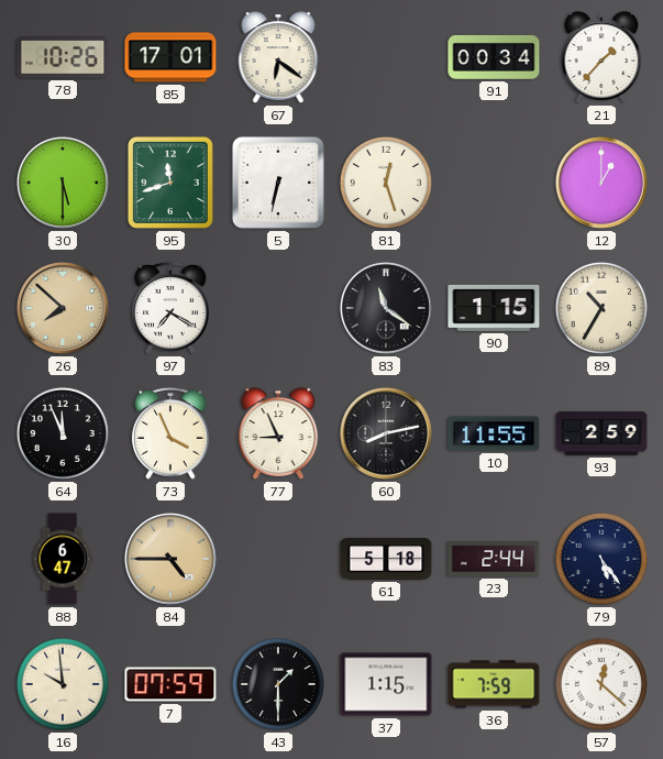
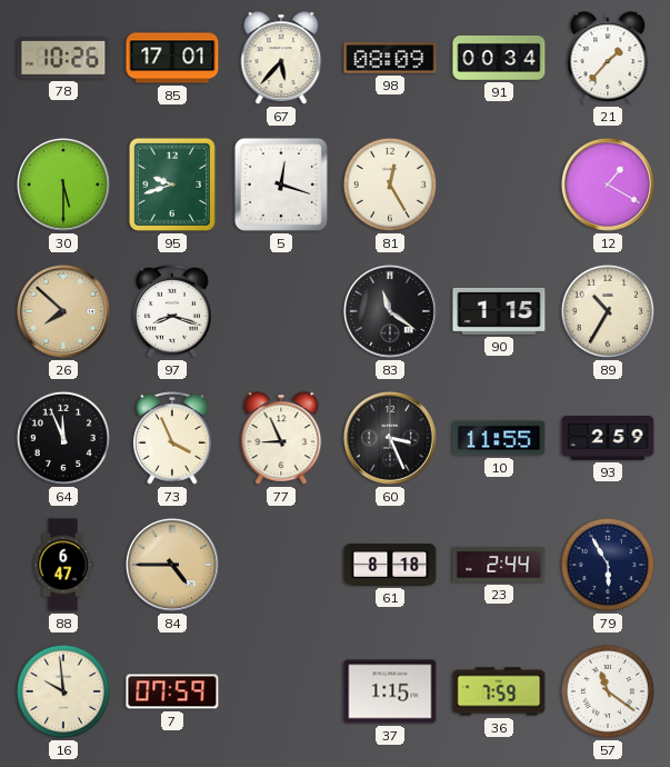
67: 6:21 -> 5:37
98: none -> 08:09
95: 11:42 -> 9:42
5: 6:32 -> 12:18
81: 12:27 -> 12:25
12: 1:00 -> 1:20
97: 7:20 -> 8:18
60: 8:13 -> 3:26
61: 5:18 -> 8:18
79: 5:24 -> 5:55
43: 1:30 -> none
57: 12:22 -> 11:21
